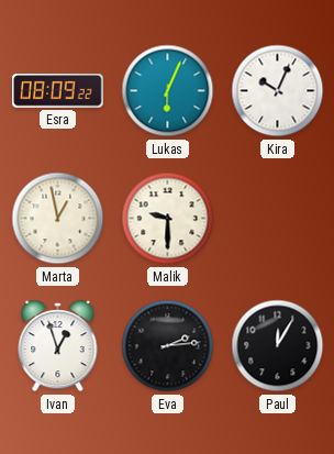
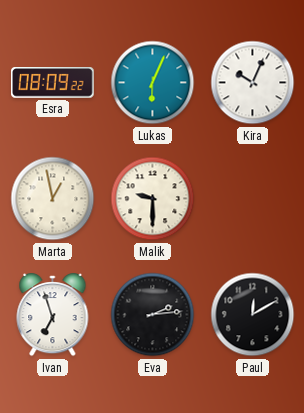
Ivan: 12:57 -> 6:57
Paul: 12:05 -> 12:10
